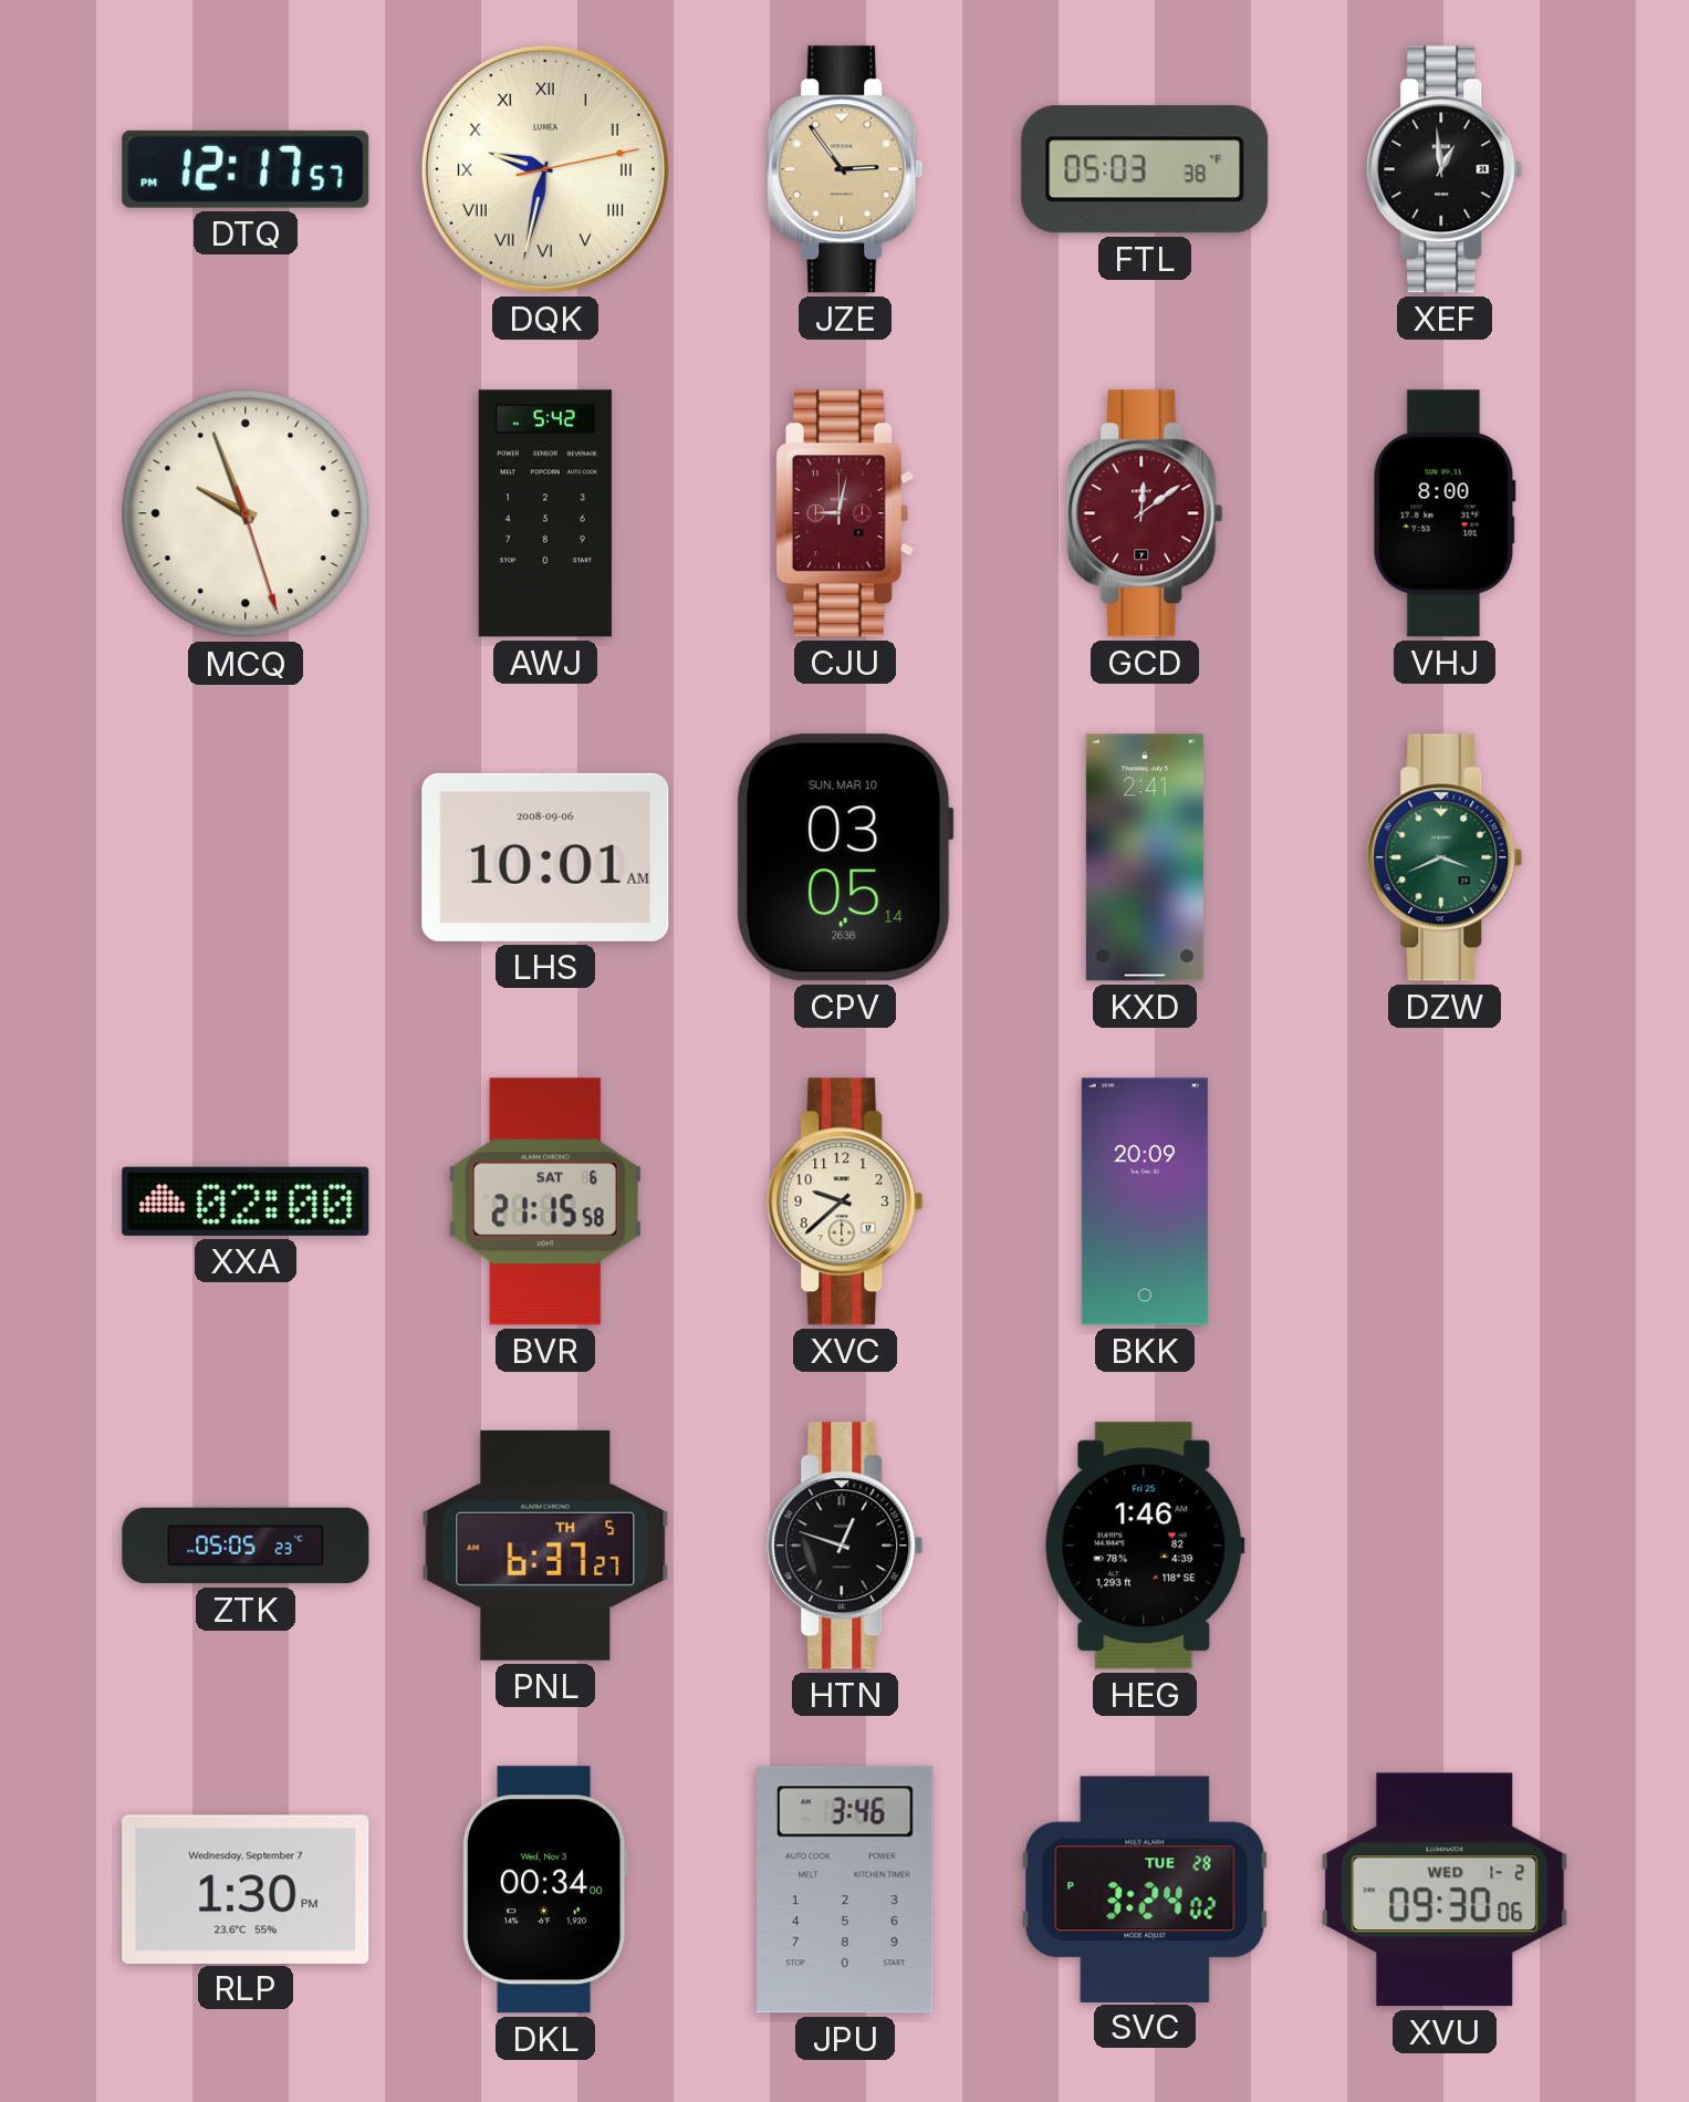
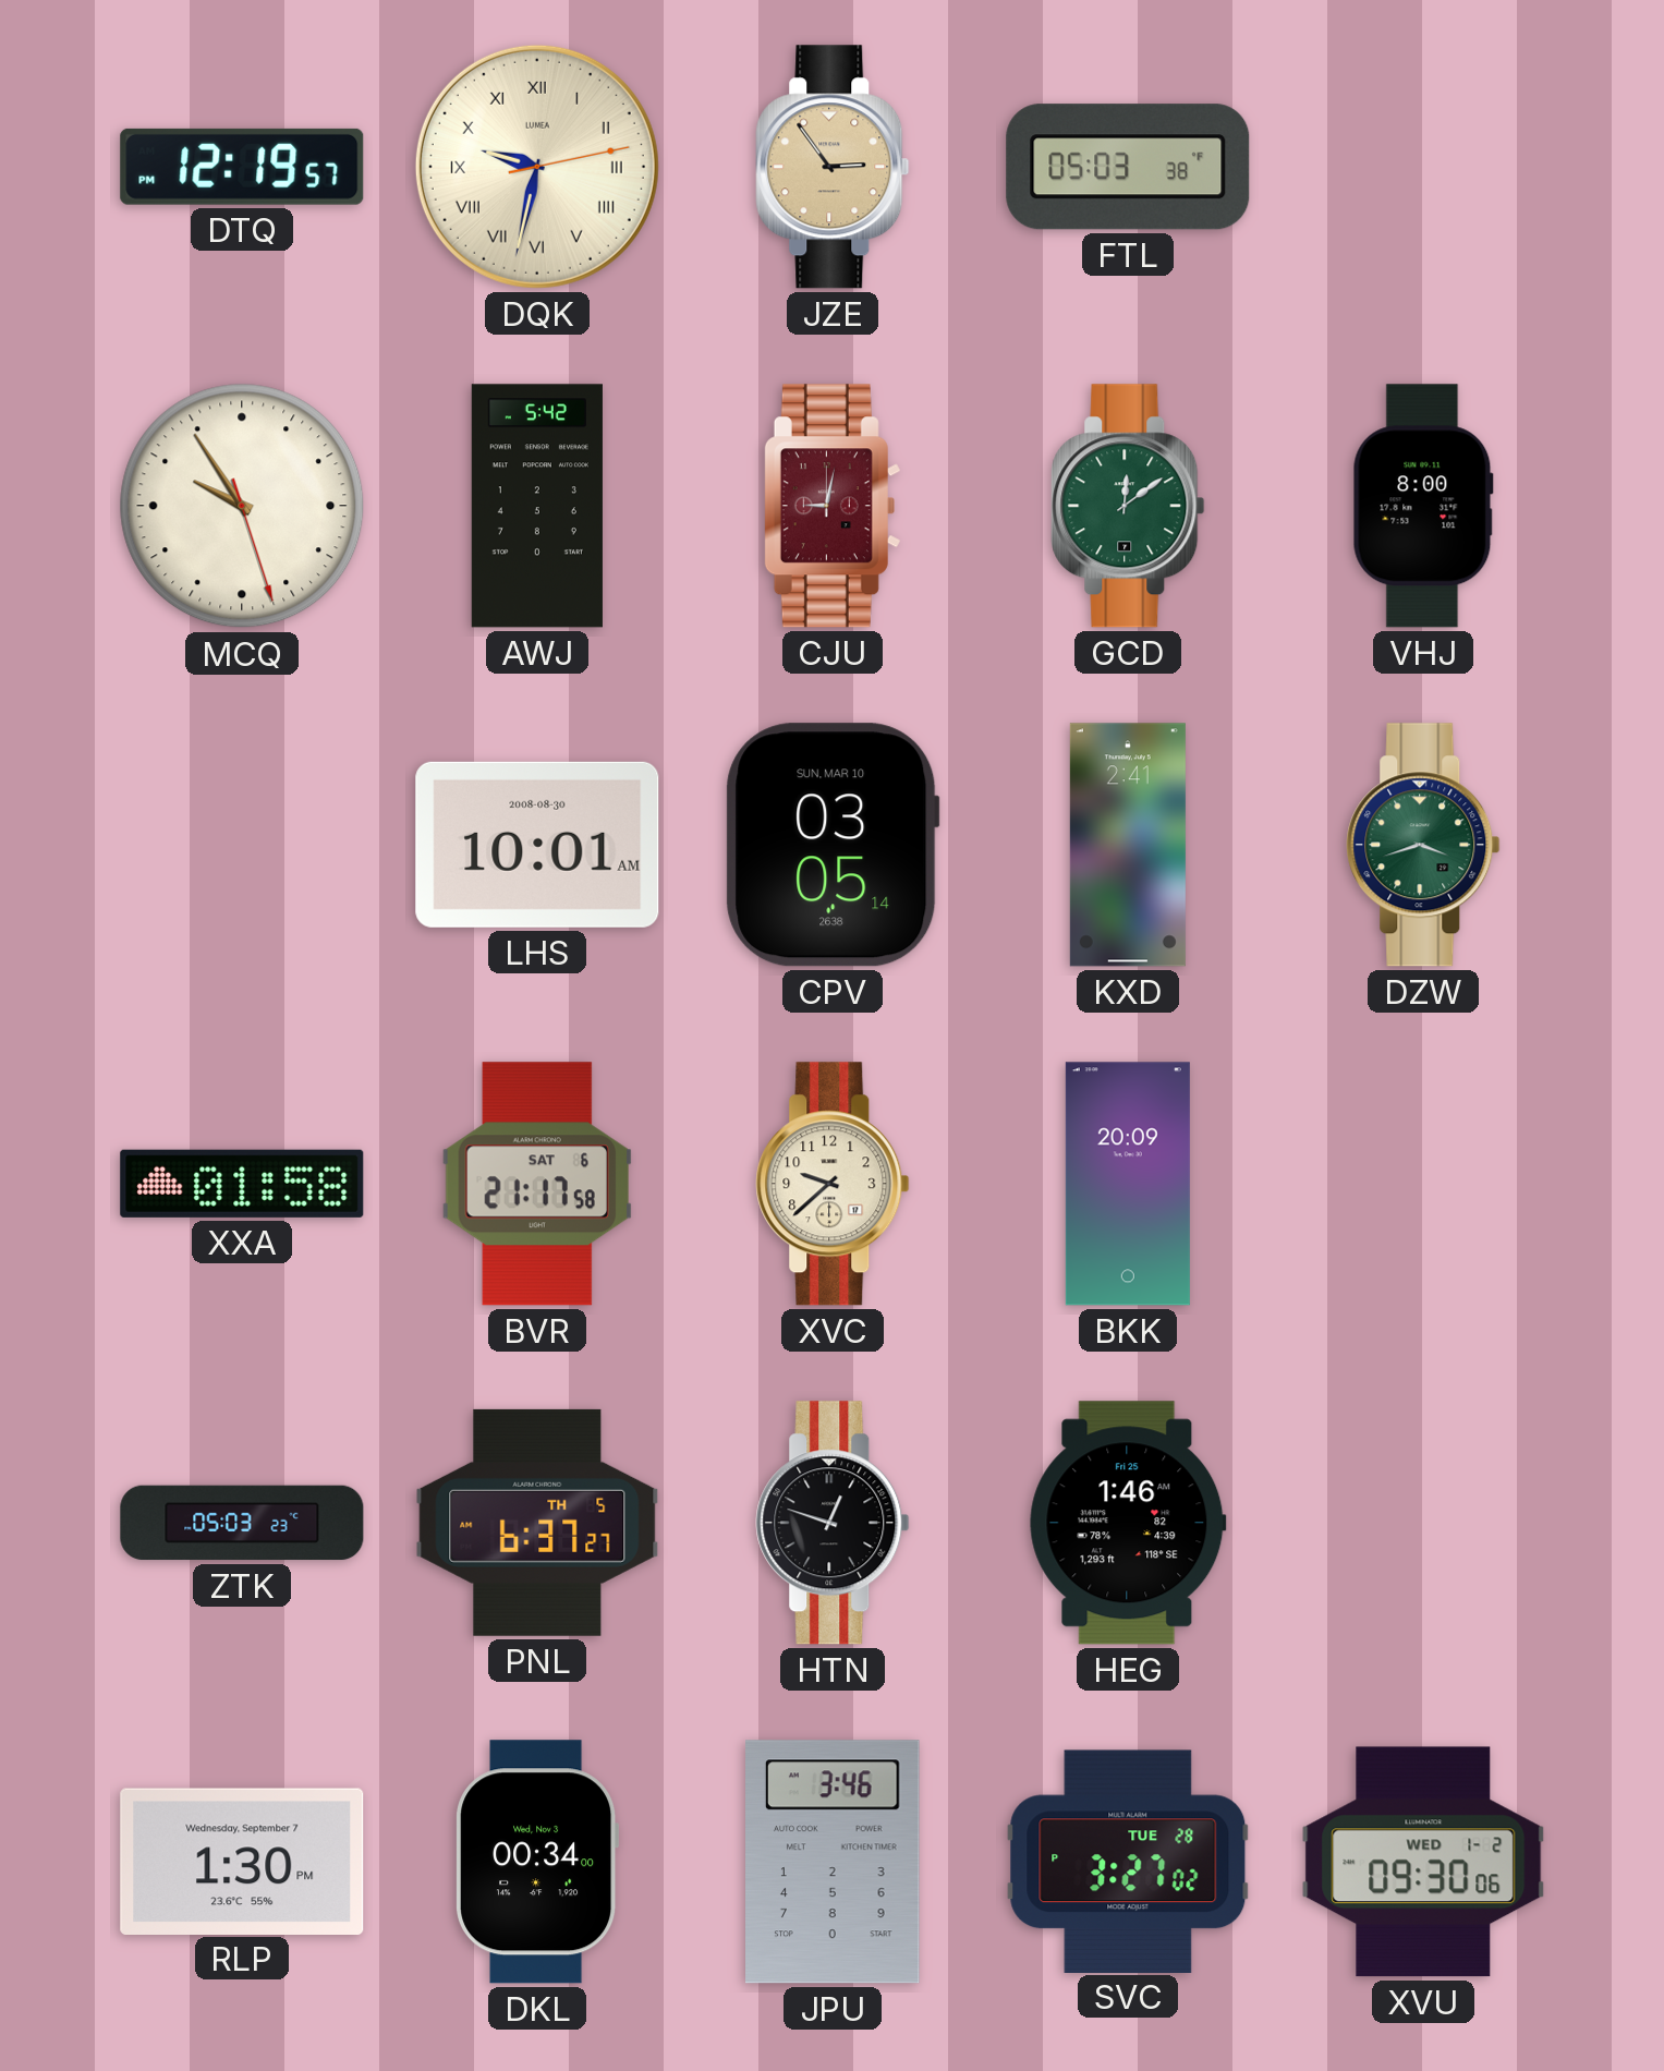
DTQ: 12:17 -> 12:19
XEF: 12:59 -> none
MCQ: 9:56 -> 9:54
GCD dial: burgundy -> green
LHS date: 2008-09-06 -> 2008-08-30
DZW: 3:41 -> 3:42
XXA: 02:00 -> 01:58
BVR: 21:15 -> 21:17
ZTK: 05:05 -> 05:03
SVC: 3:24 -> 3:27
